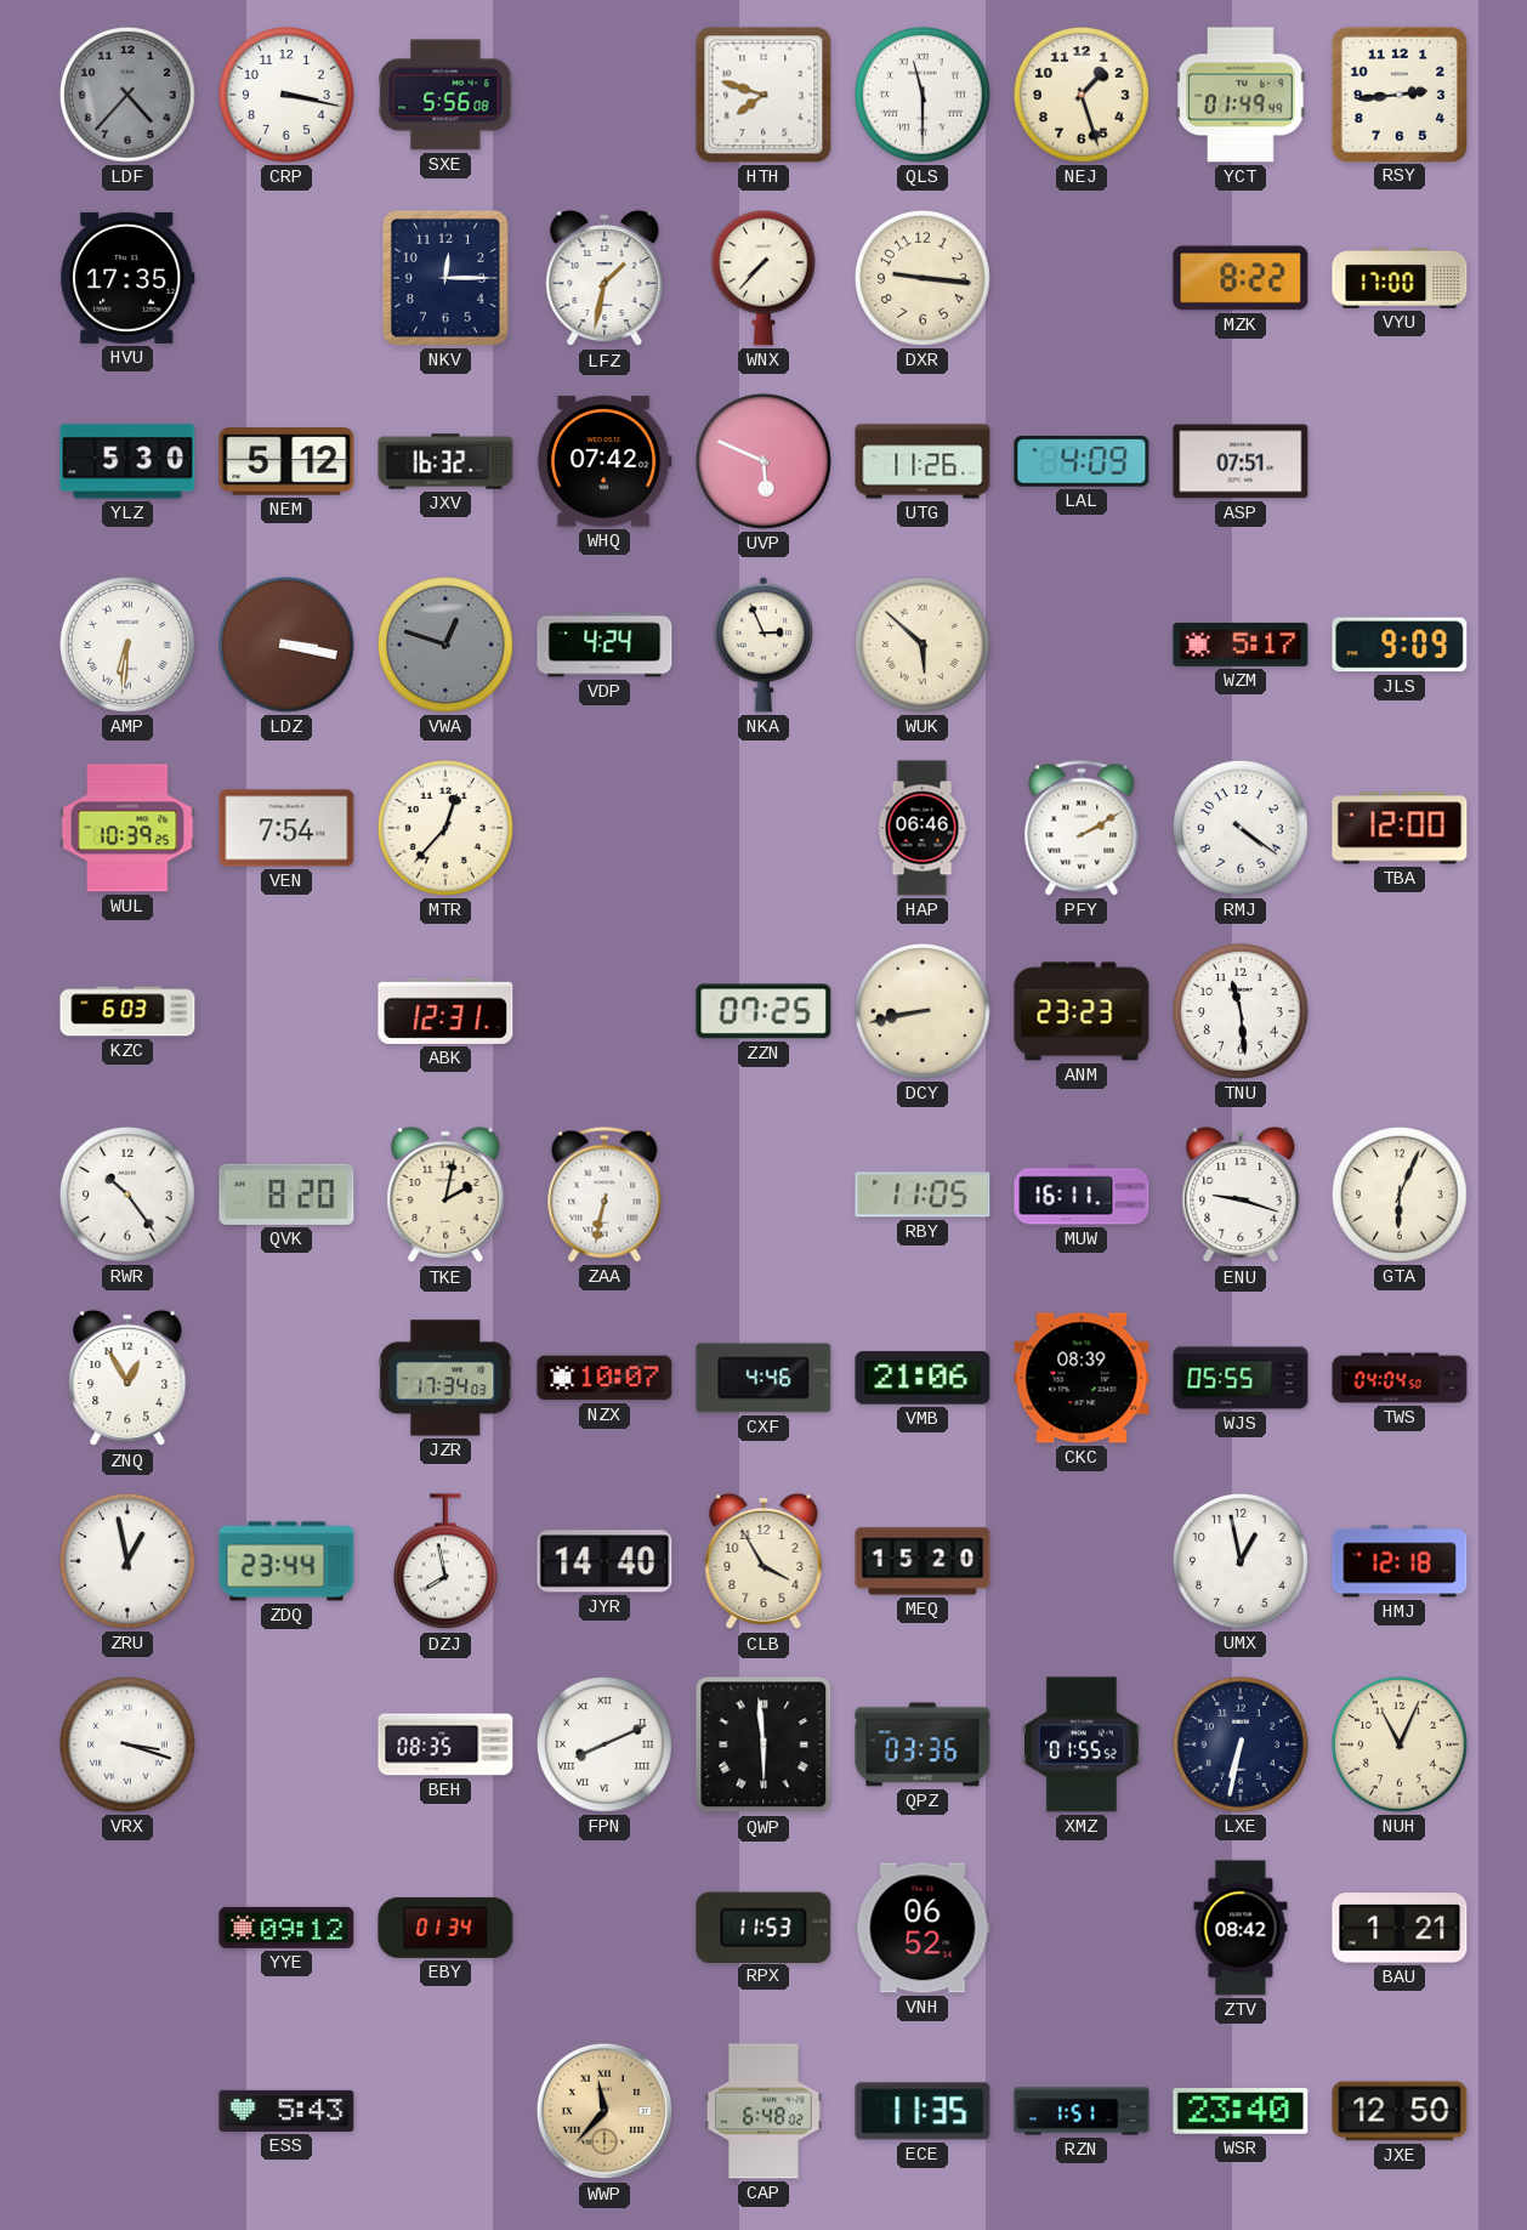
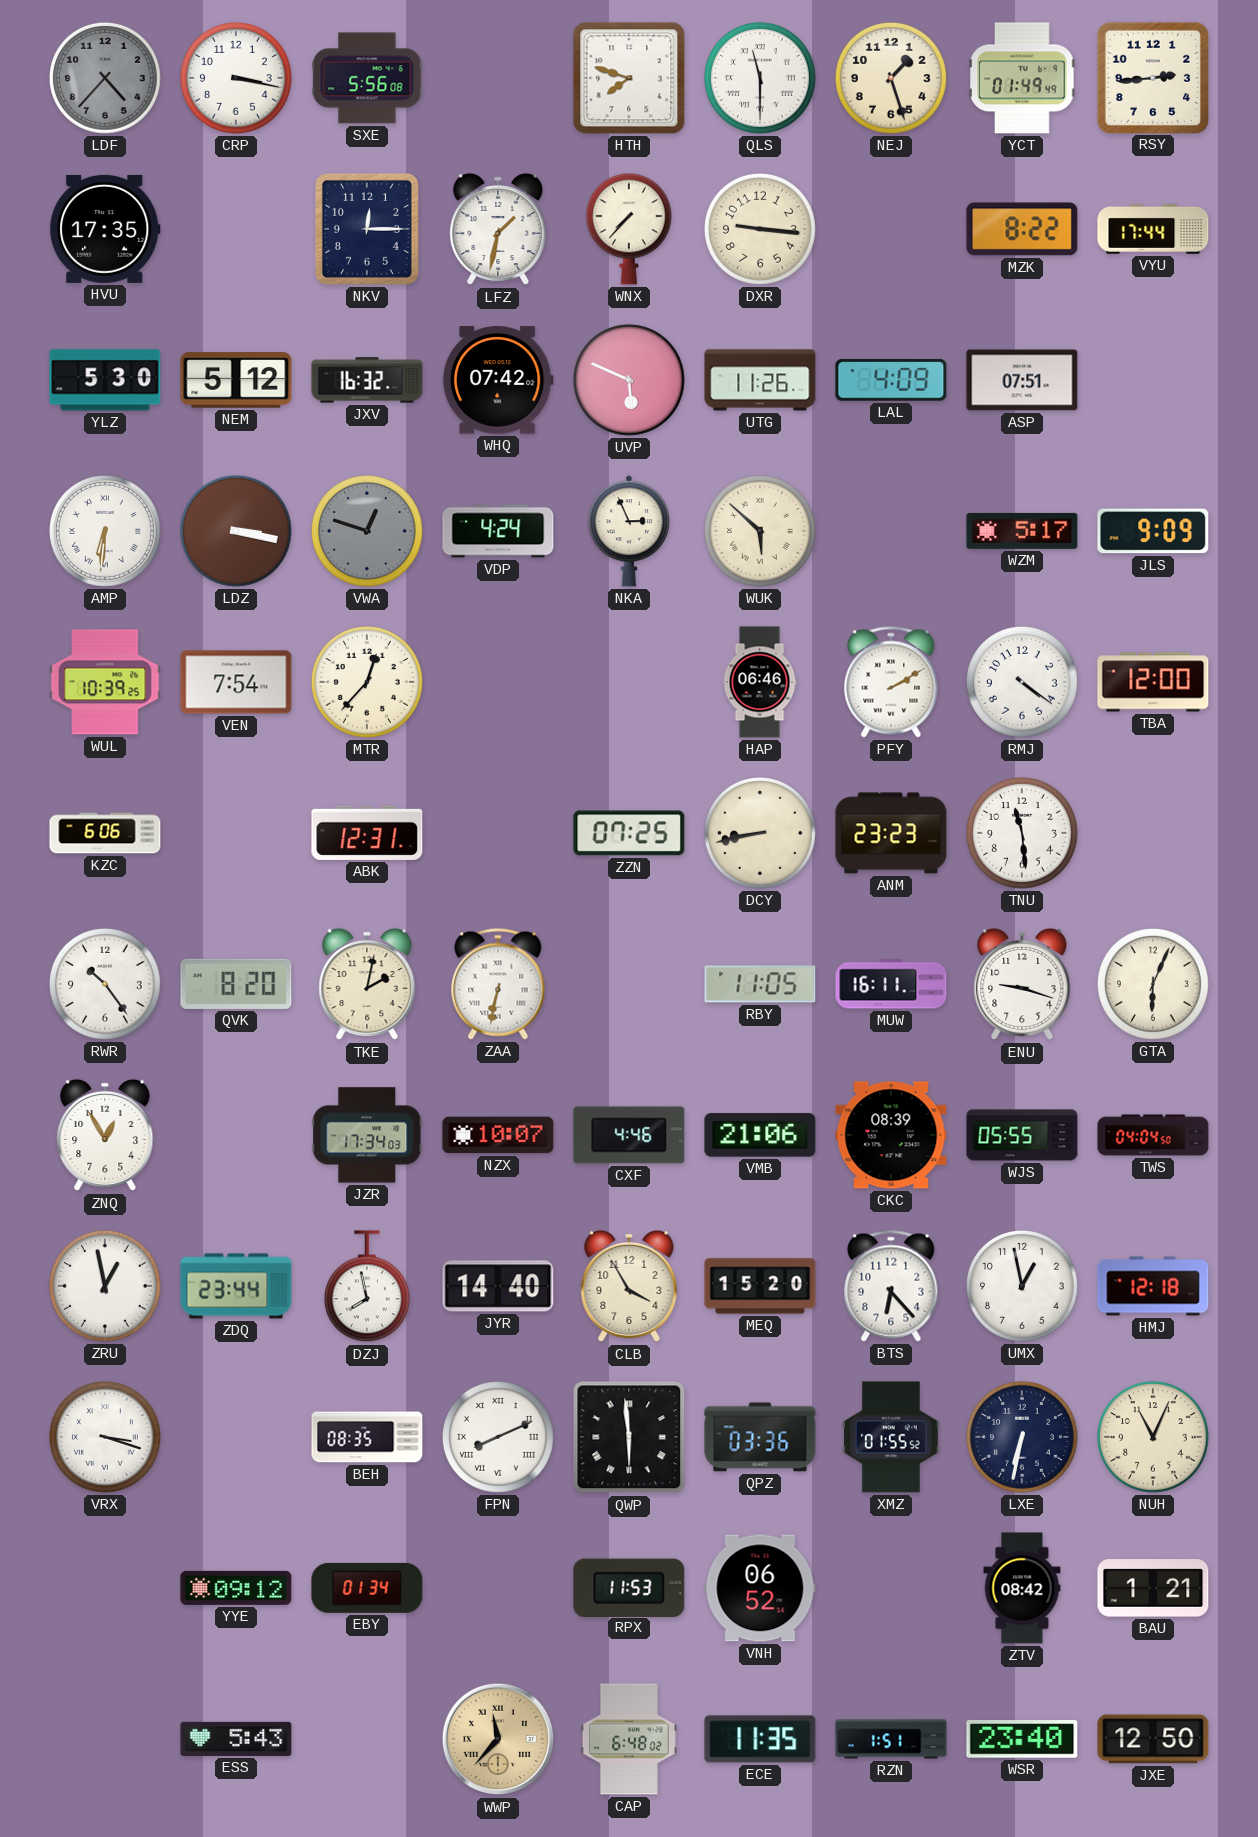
VYU: 17:00 -> 17:44
KZC: 6:03 -> 6:06
BTS: none -> 6:23
